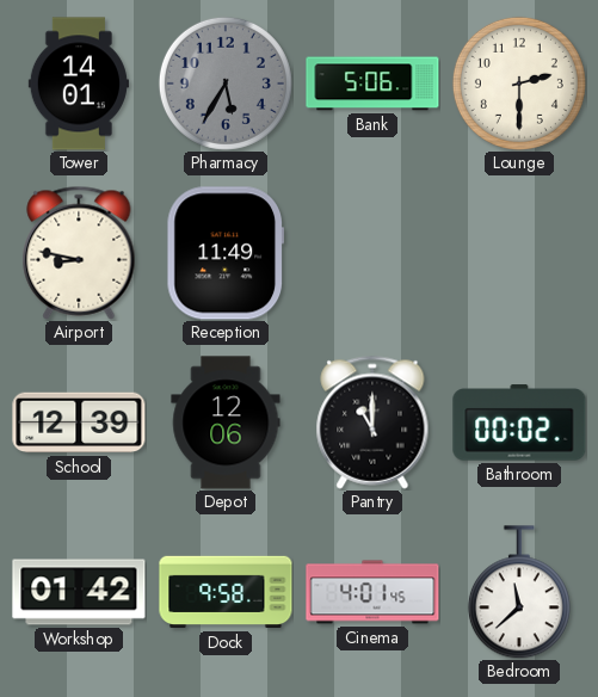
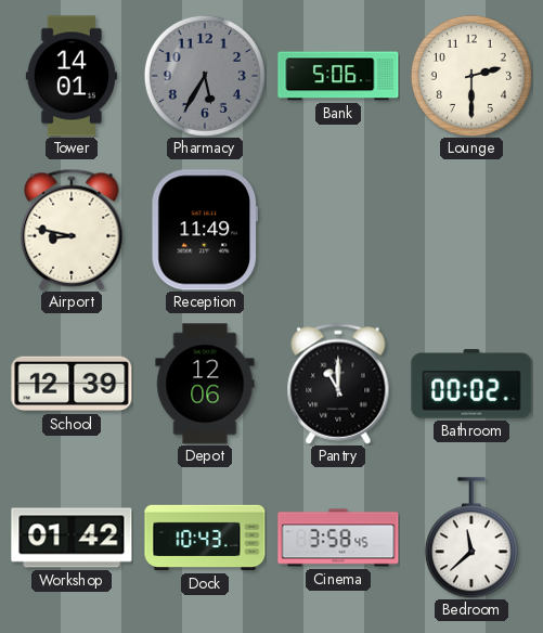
Dock: 9:58 -> 10:43
Cinema: 4:01 -> 3:58
